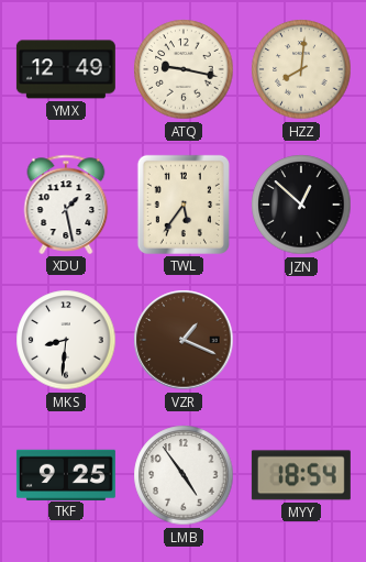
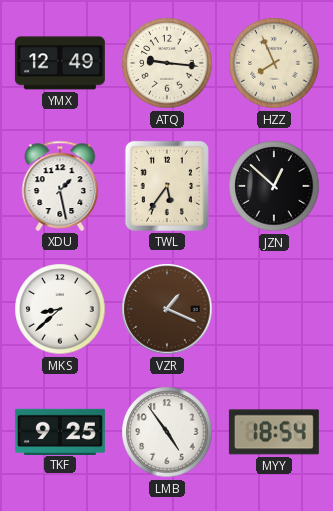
ATQ: 9:17 -> 9:16
HZZ: 8:01 -> 7:56
MKS: 8:31 -> 8:38
